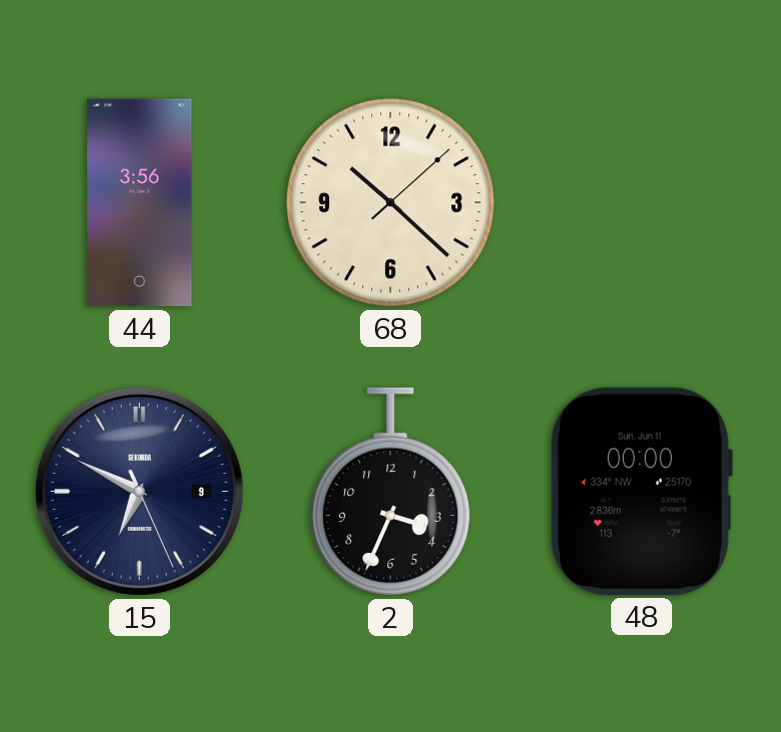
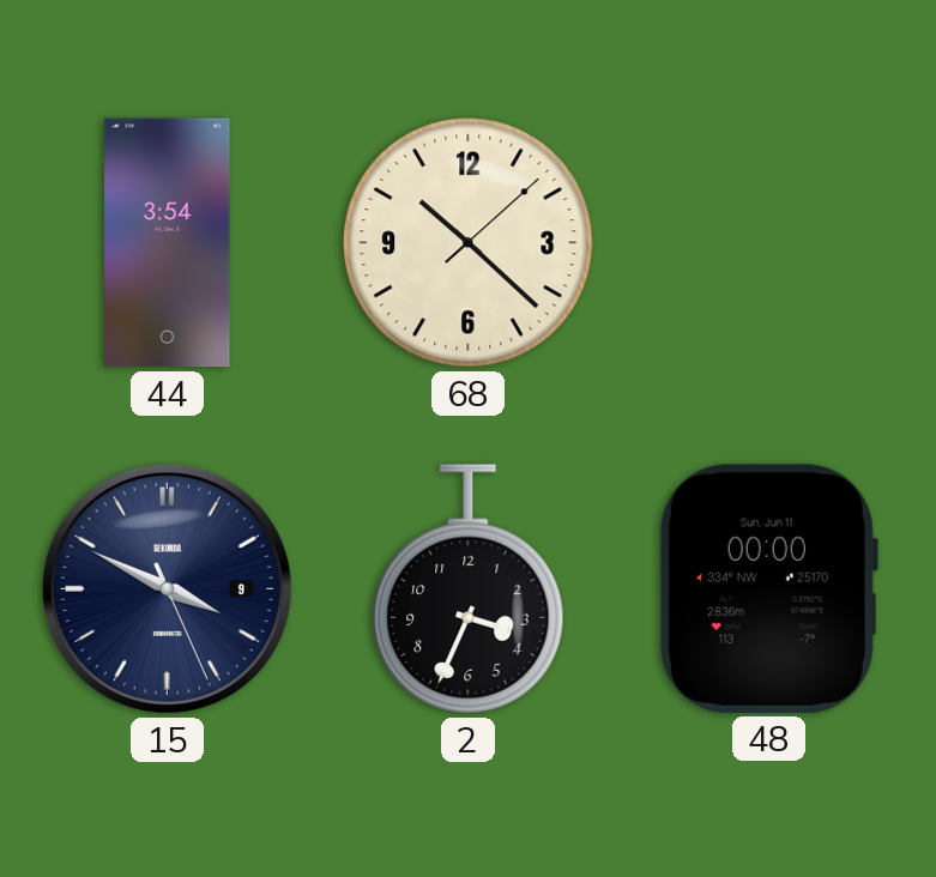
44: 3:56 -> 3:54
15: 6:49 -> 3:49
